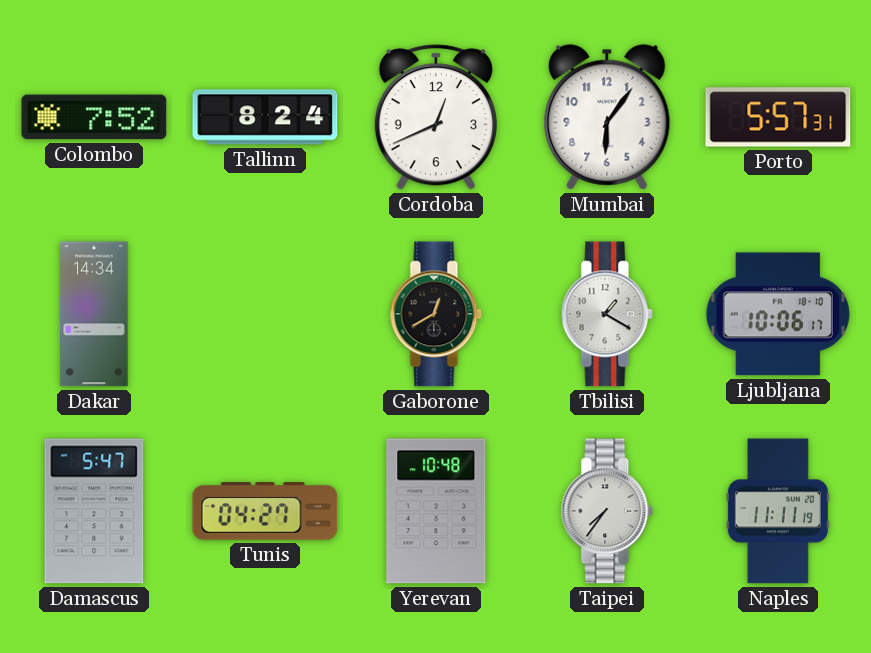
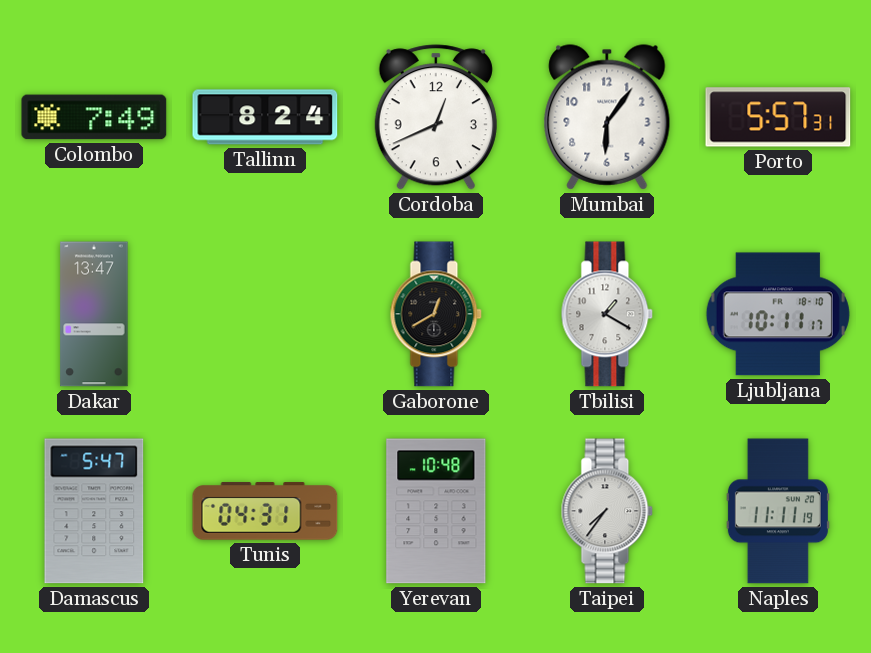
Colombo: 7:52 -> 7:49
Dakar: 14:34 -> 13:47
Ljubljana: 10:06 -> 10:11
Tunis: 04:27 -> 04:31
